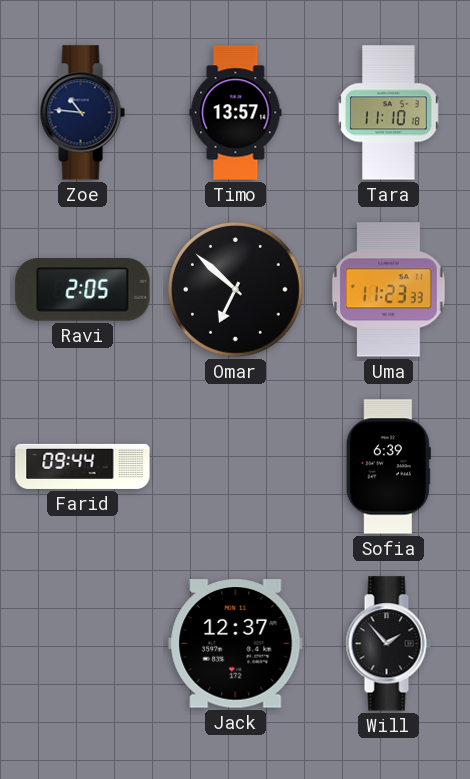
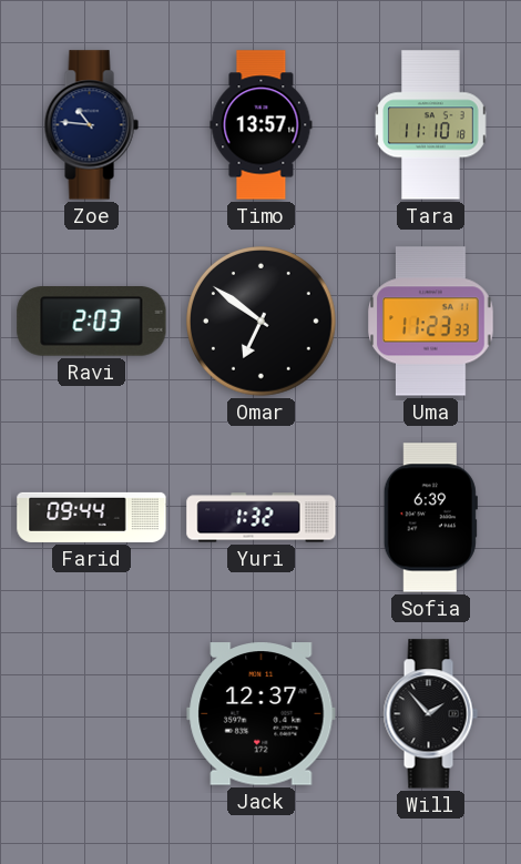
Ravi: 2:05 -> 2:03
Omar: 6:52 -> 6:51
Yuri: none -> 1:32
